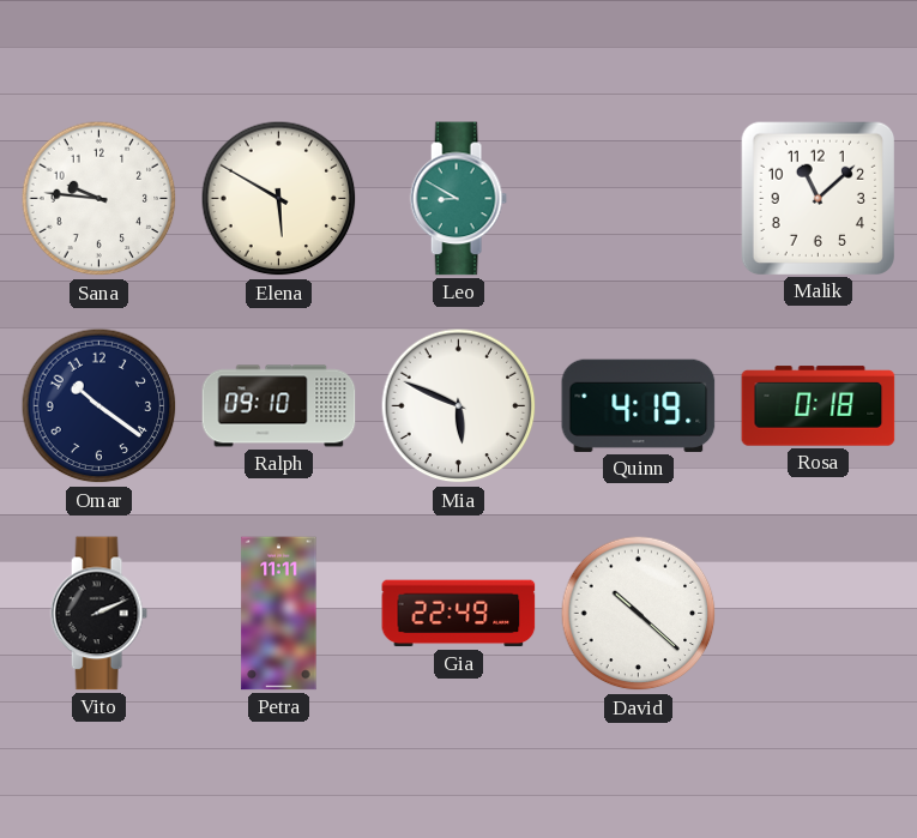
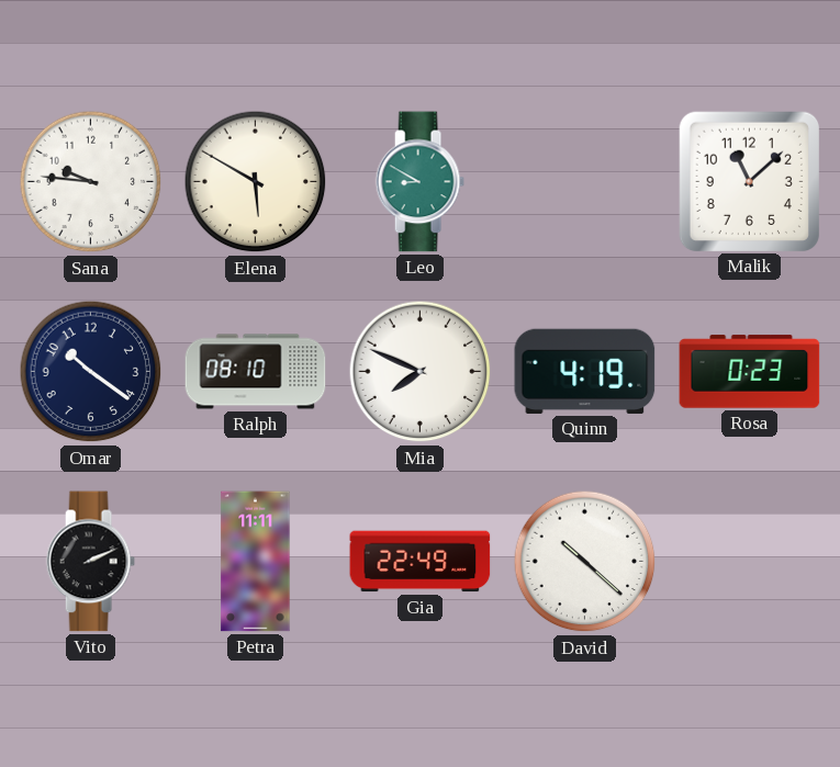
Ralph: 09:10 -> 08:10
Mia: 5:49 -> 7:49
Rosa: 0:18 -> 0:23
